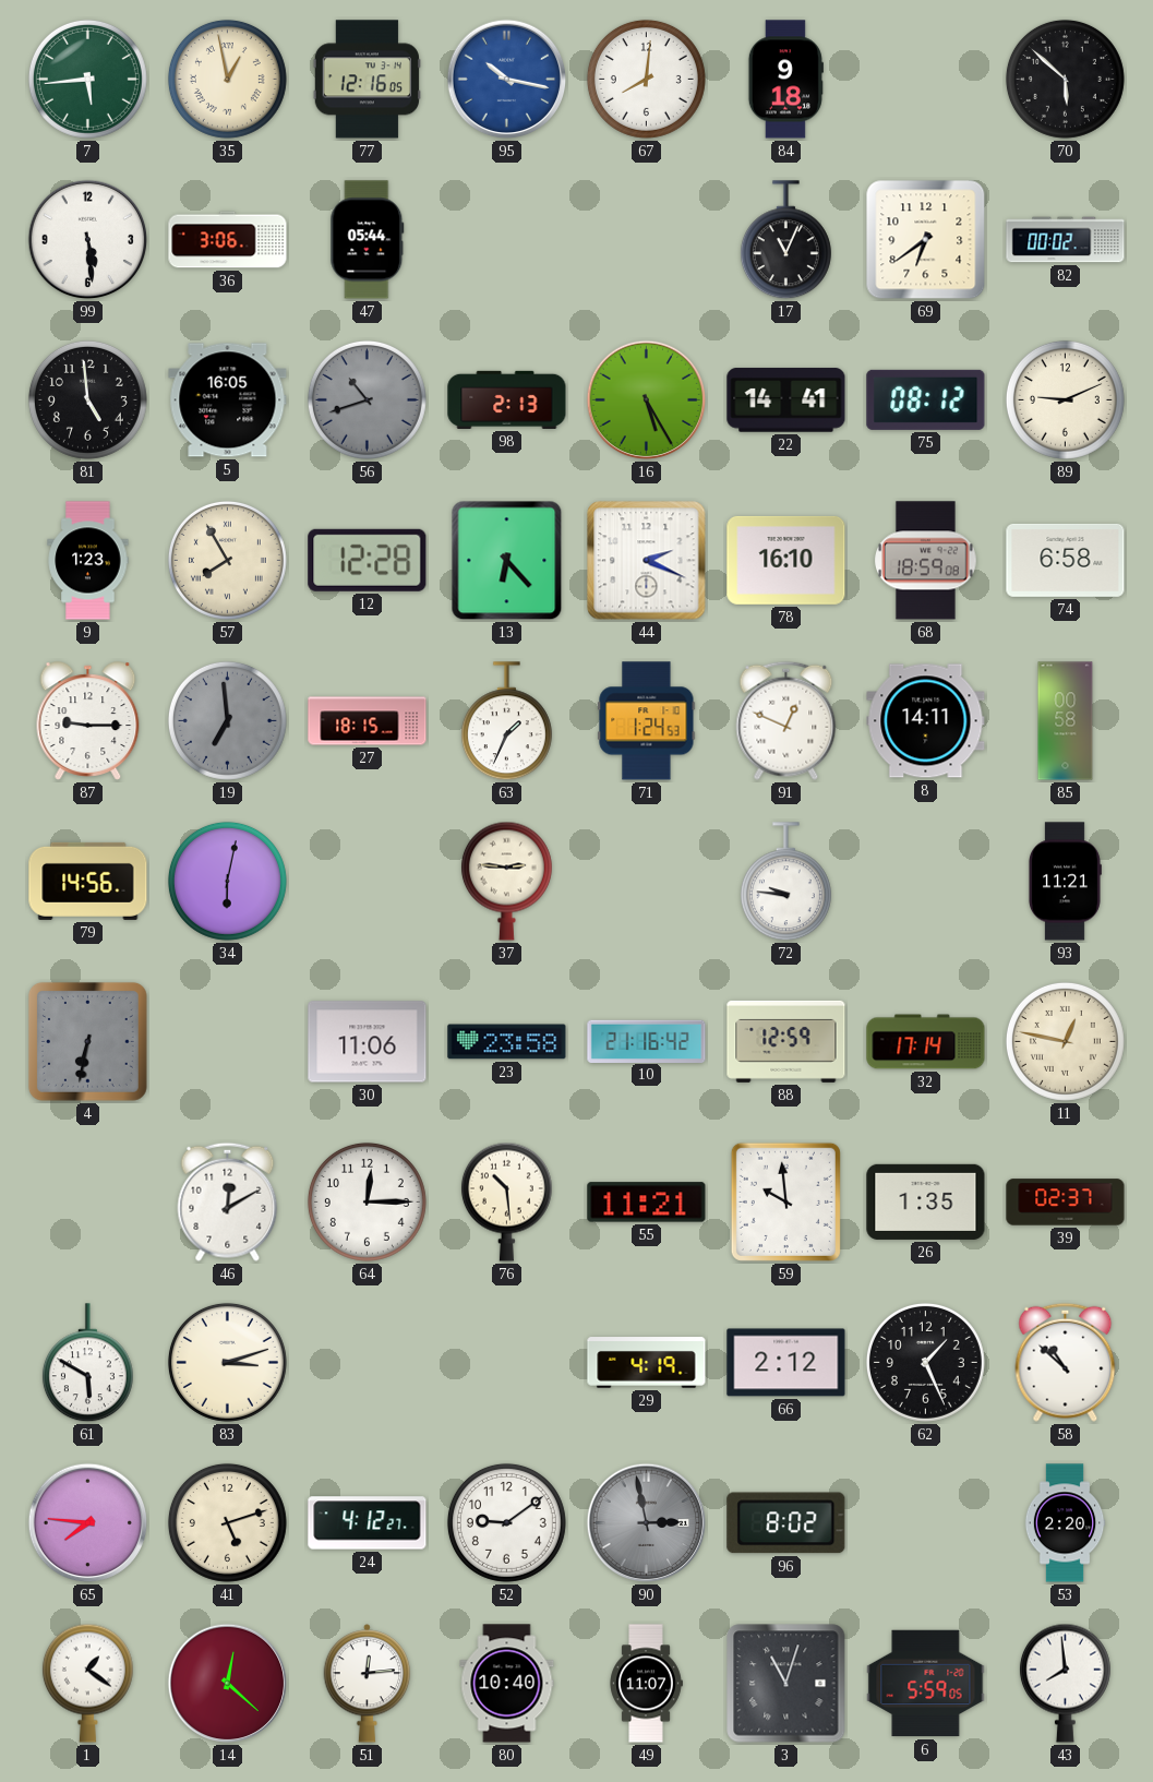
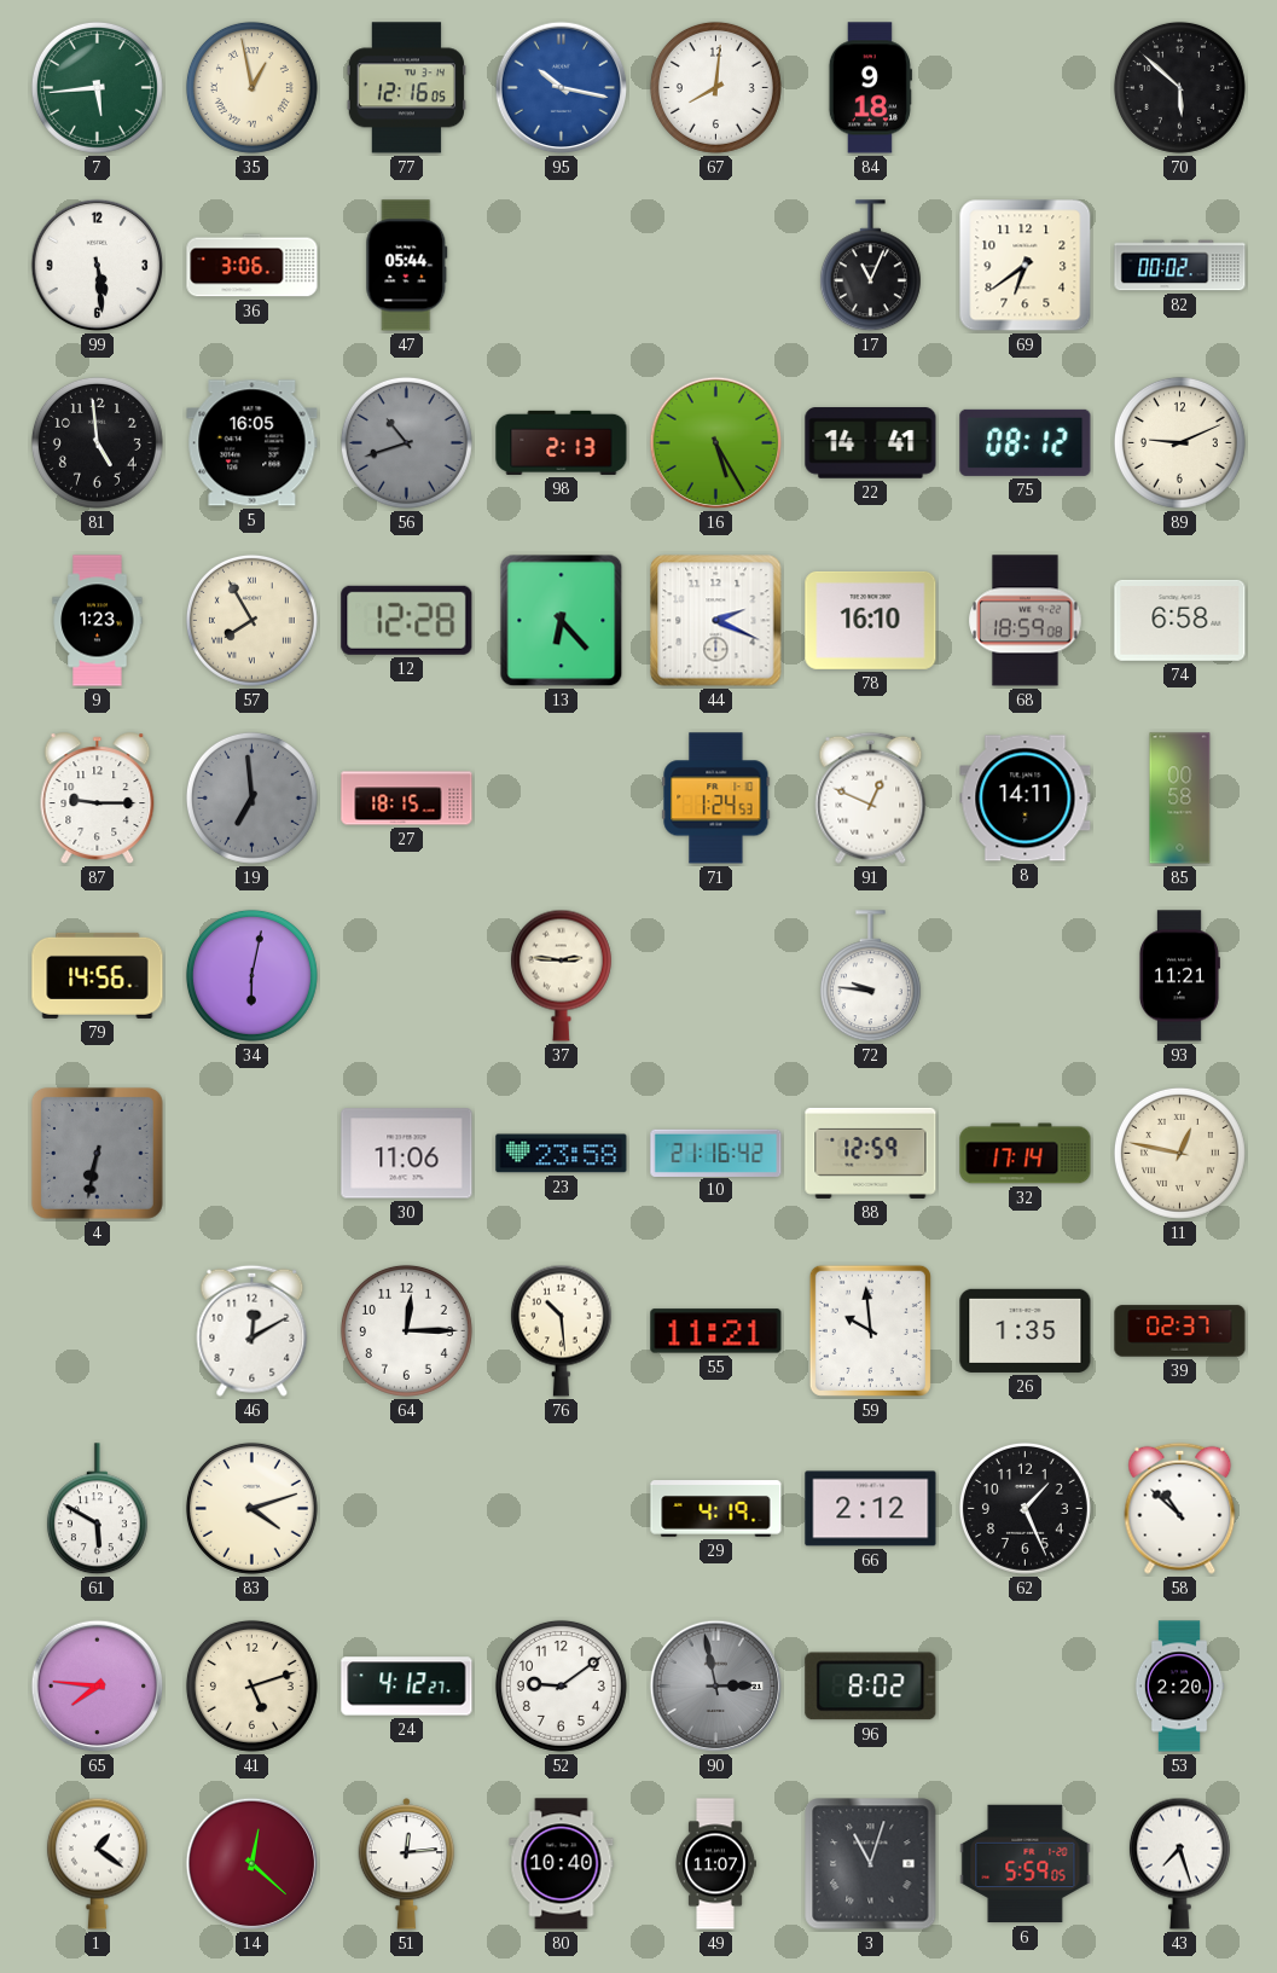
63: 1:34 -> none
83: 3:12 -> 4:12
43: 7:59 -> 7:27
